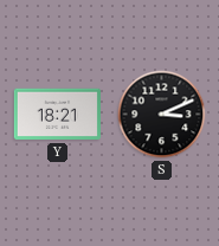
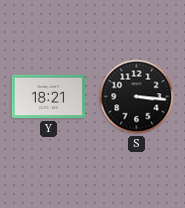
S: 3:11 -> 3:16
